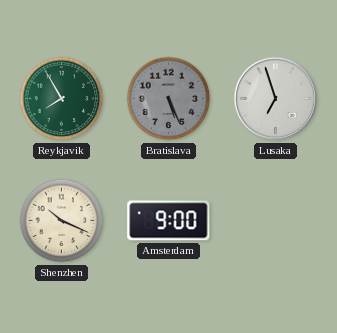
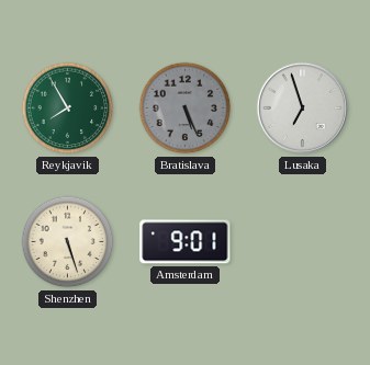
Shenzhen: 10:19 -> 5:27
Amsterdam: 9:00 -> 9:01
